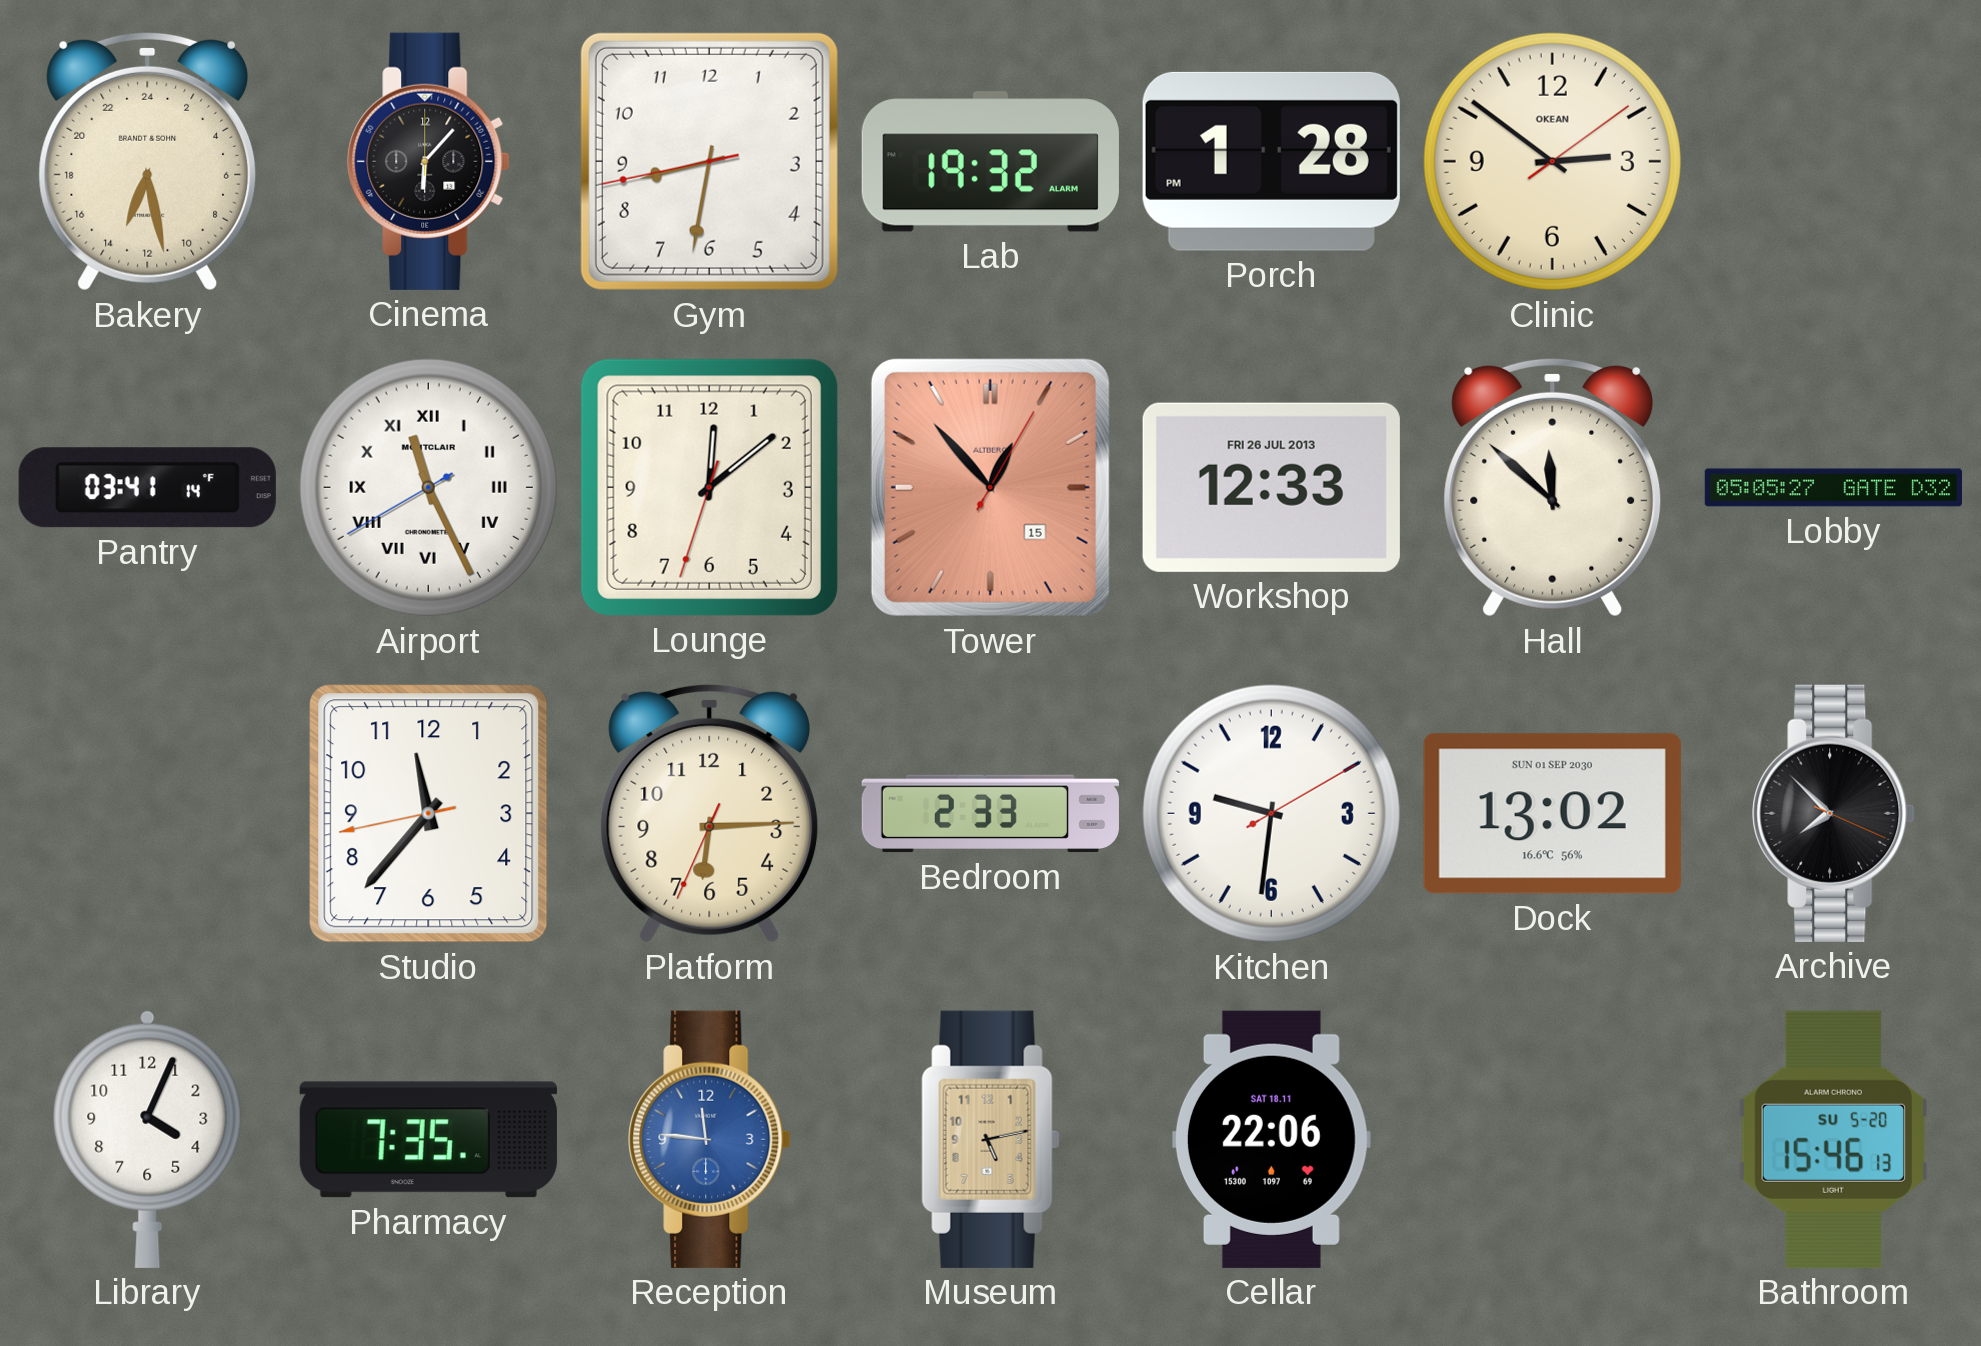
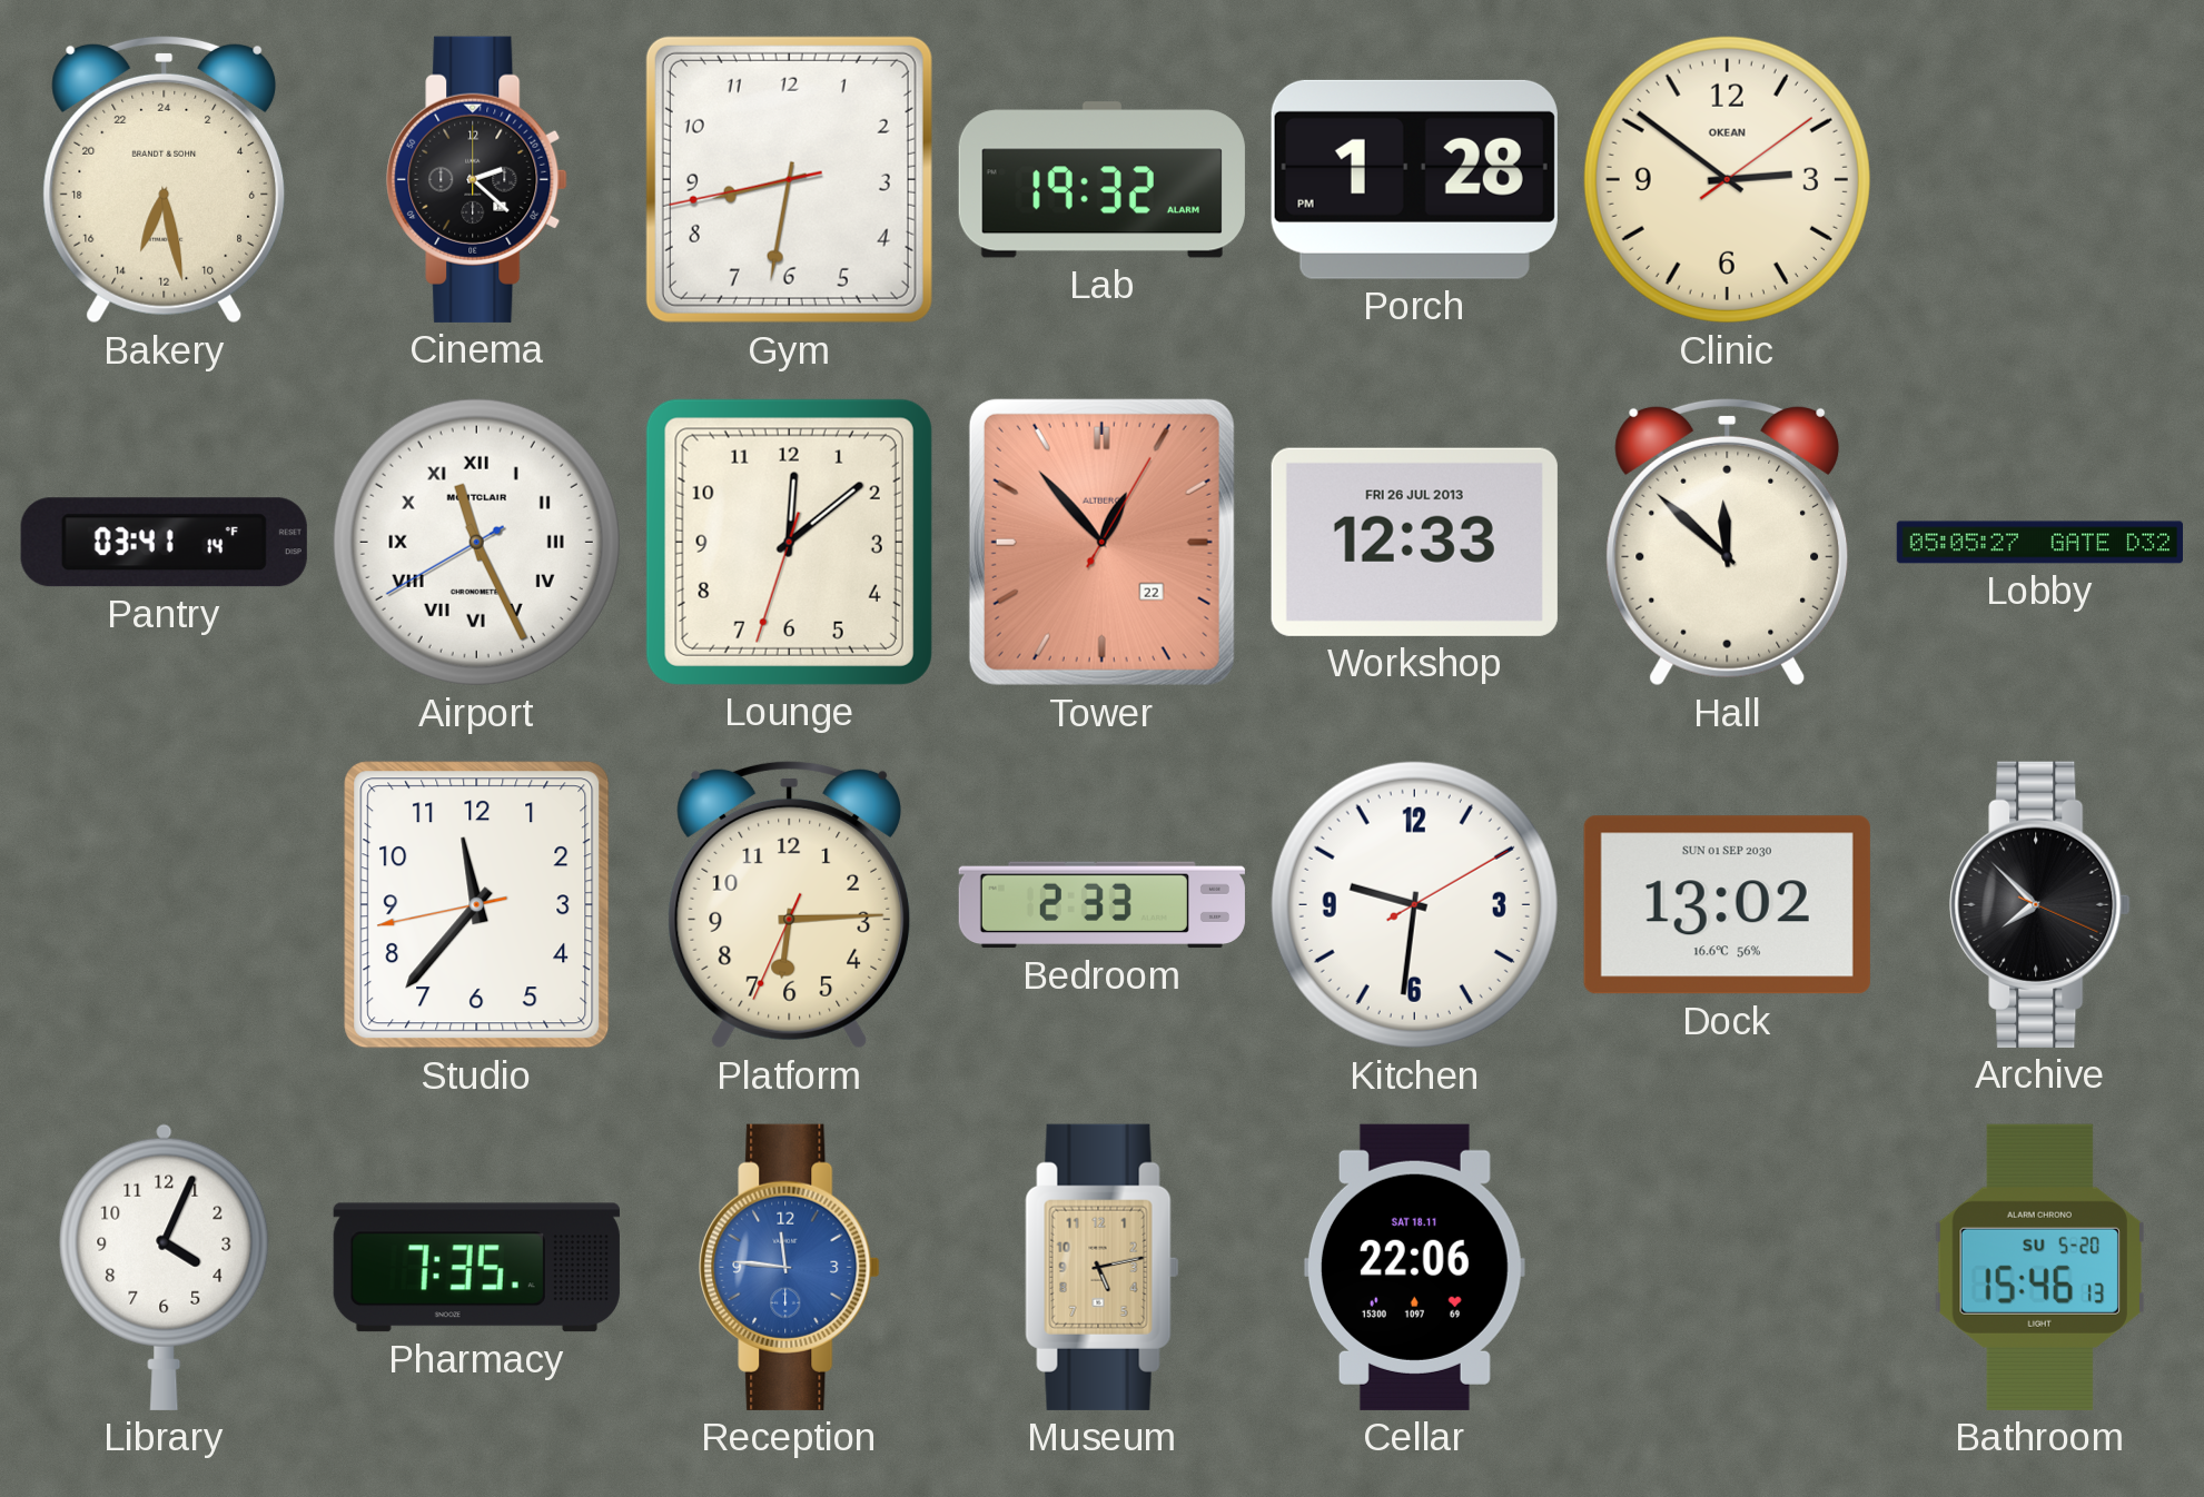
Cinema: 6:07 -> 2:22
Tower date: 15 -> 22
